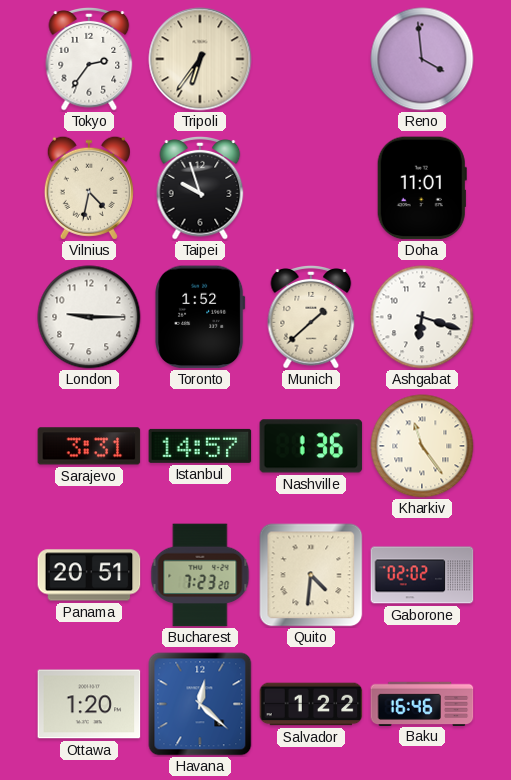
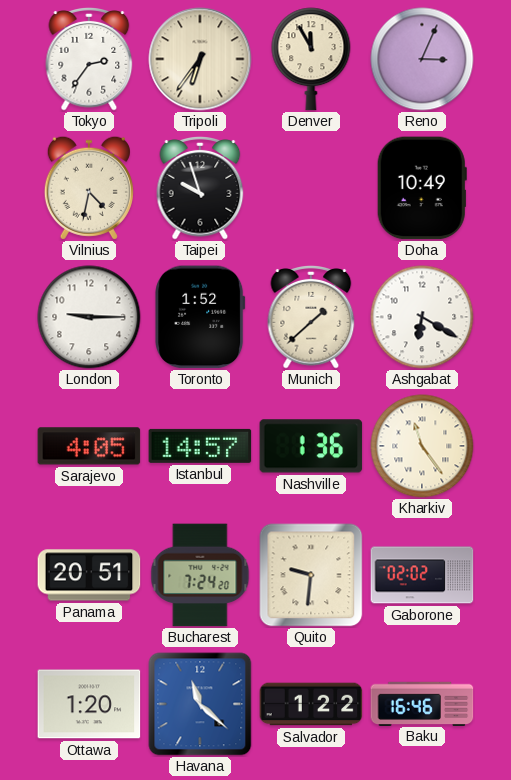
Denver: none -> 11:55
Reno: 3:59 -> 3:04
Doha: 11:01 -> 10:49
Ashgabat: 6:18 -> 6:20
Sarajevo: 3:31 -> 4:05
Bucharest: 7:23 -> 7:24
Quito: 4:31 -> 9:31
Havana: 12:22 -> 11:22
